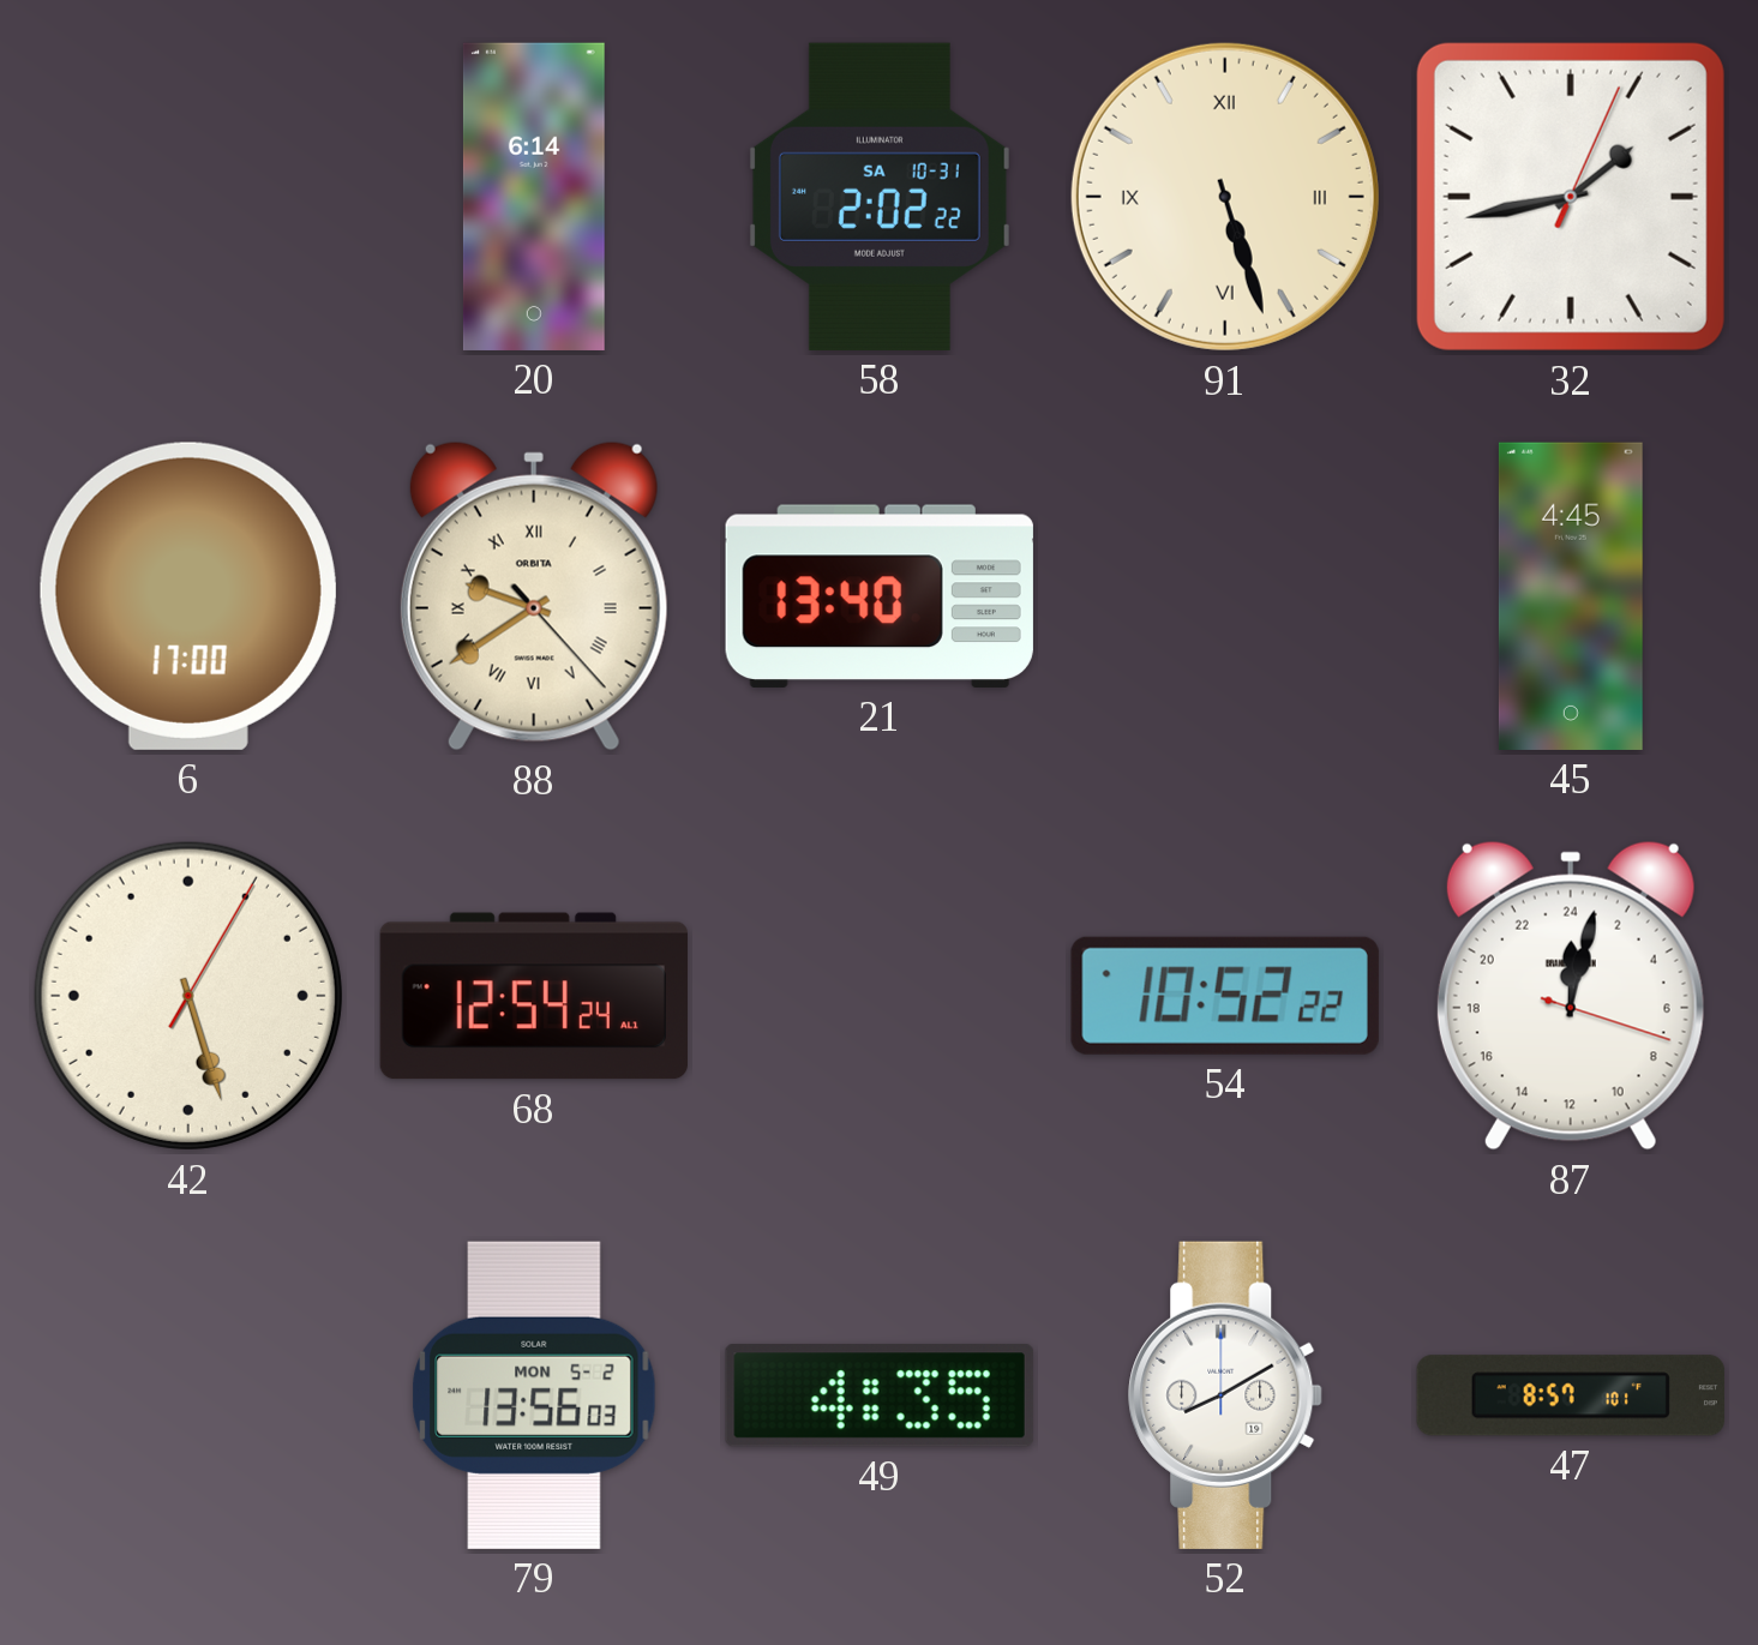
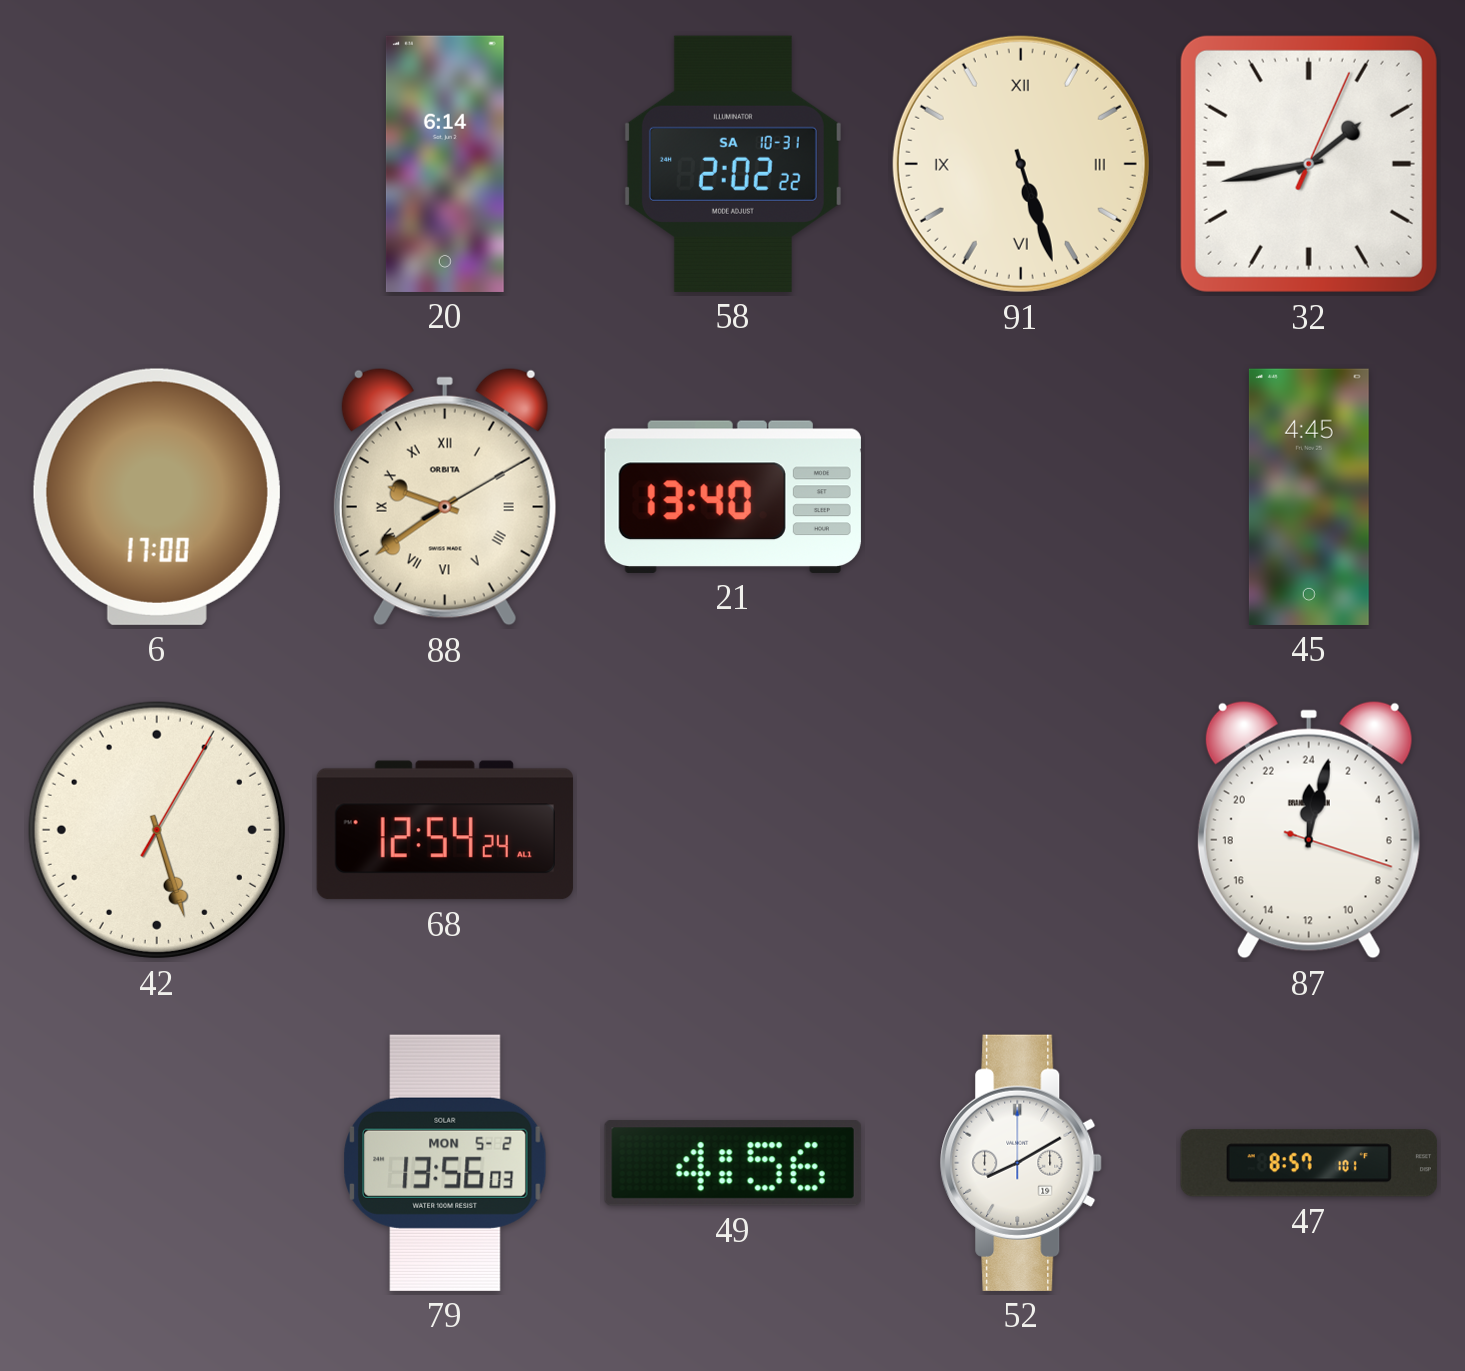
88: 9:39:23 -> 9:39:10
54: 10:52 -> none
49: 4:35 -> 4:56
